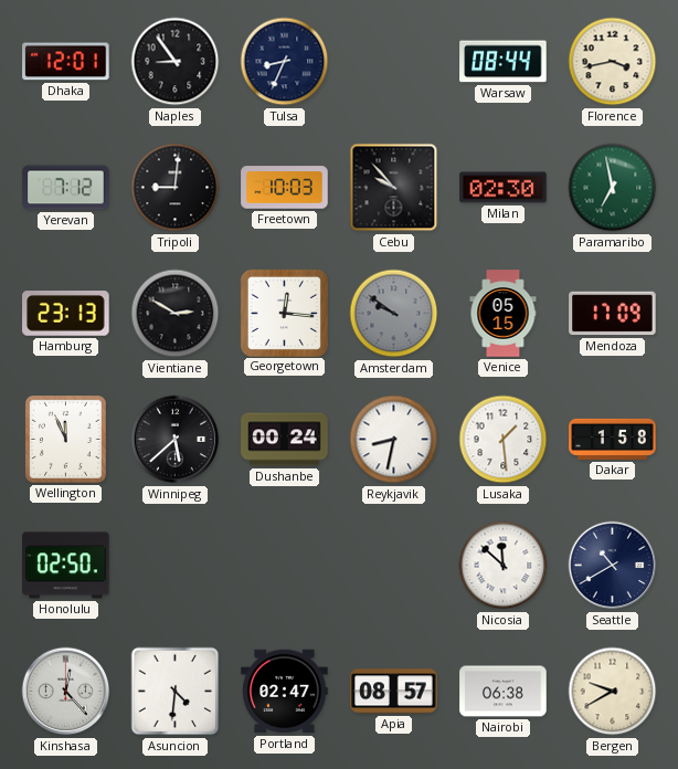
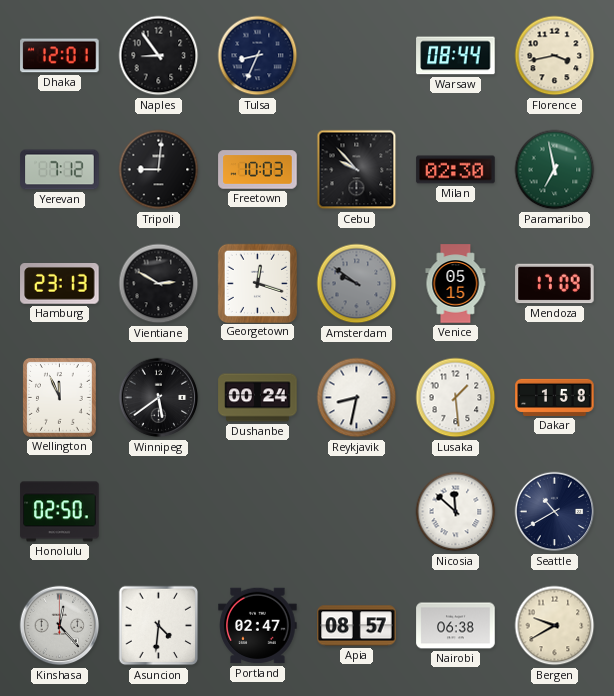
Georgetown: 12:16 -> 12:18
Winnipeg: 5:38 -> 5:39
